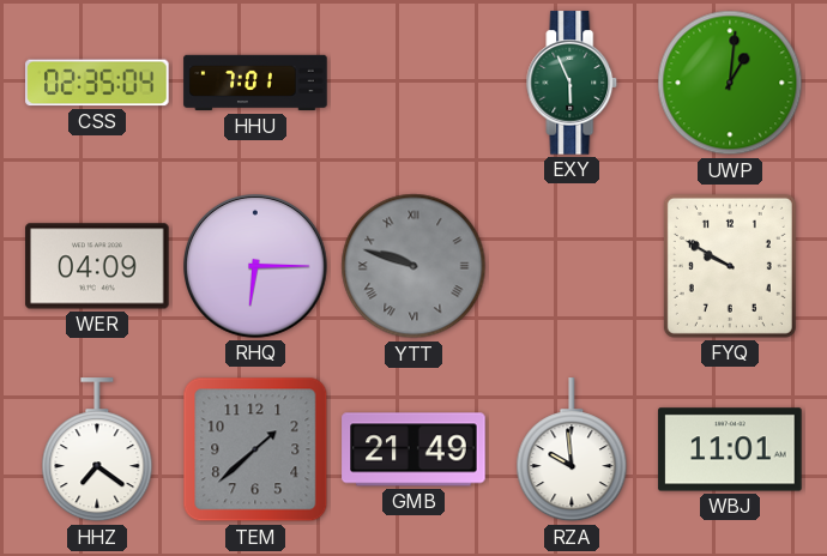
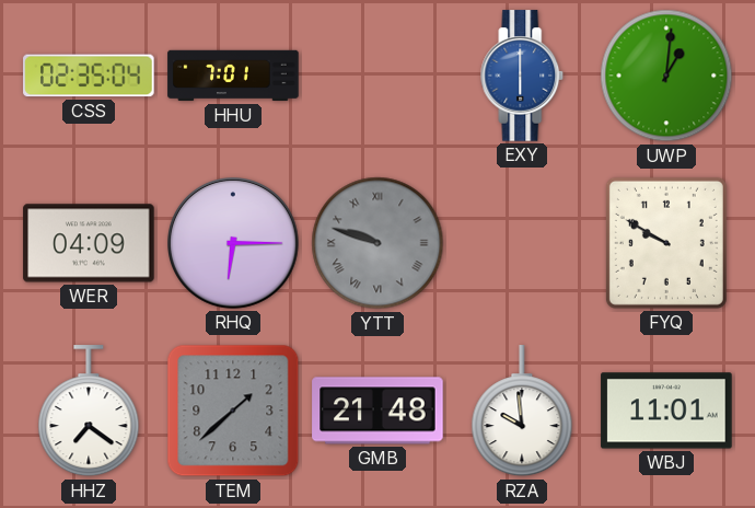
EXY: 5:56 -> 6:00
EXY dial: green -> blue
GMB: 21:49 -> 21:48
